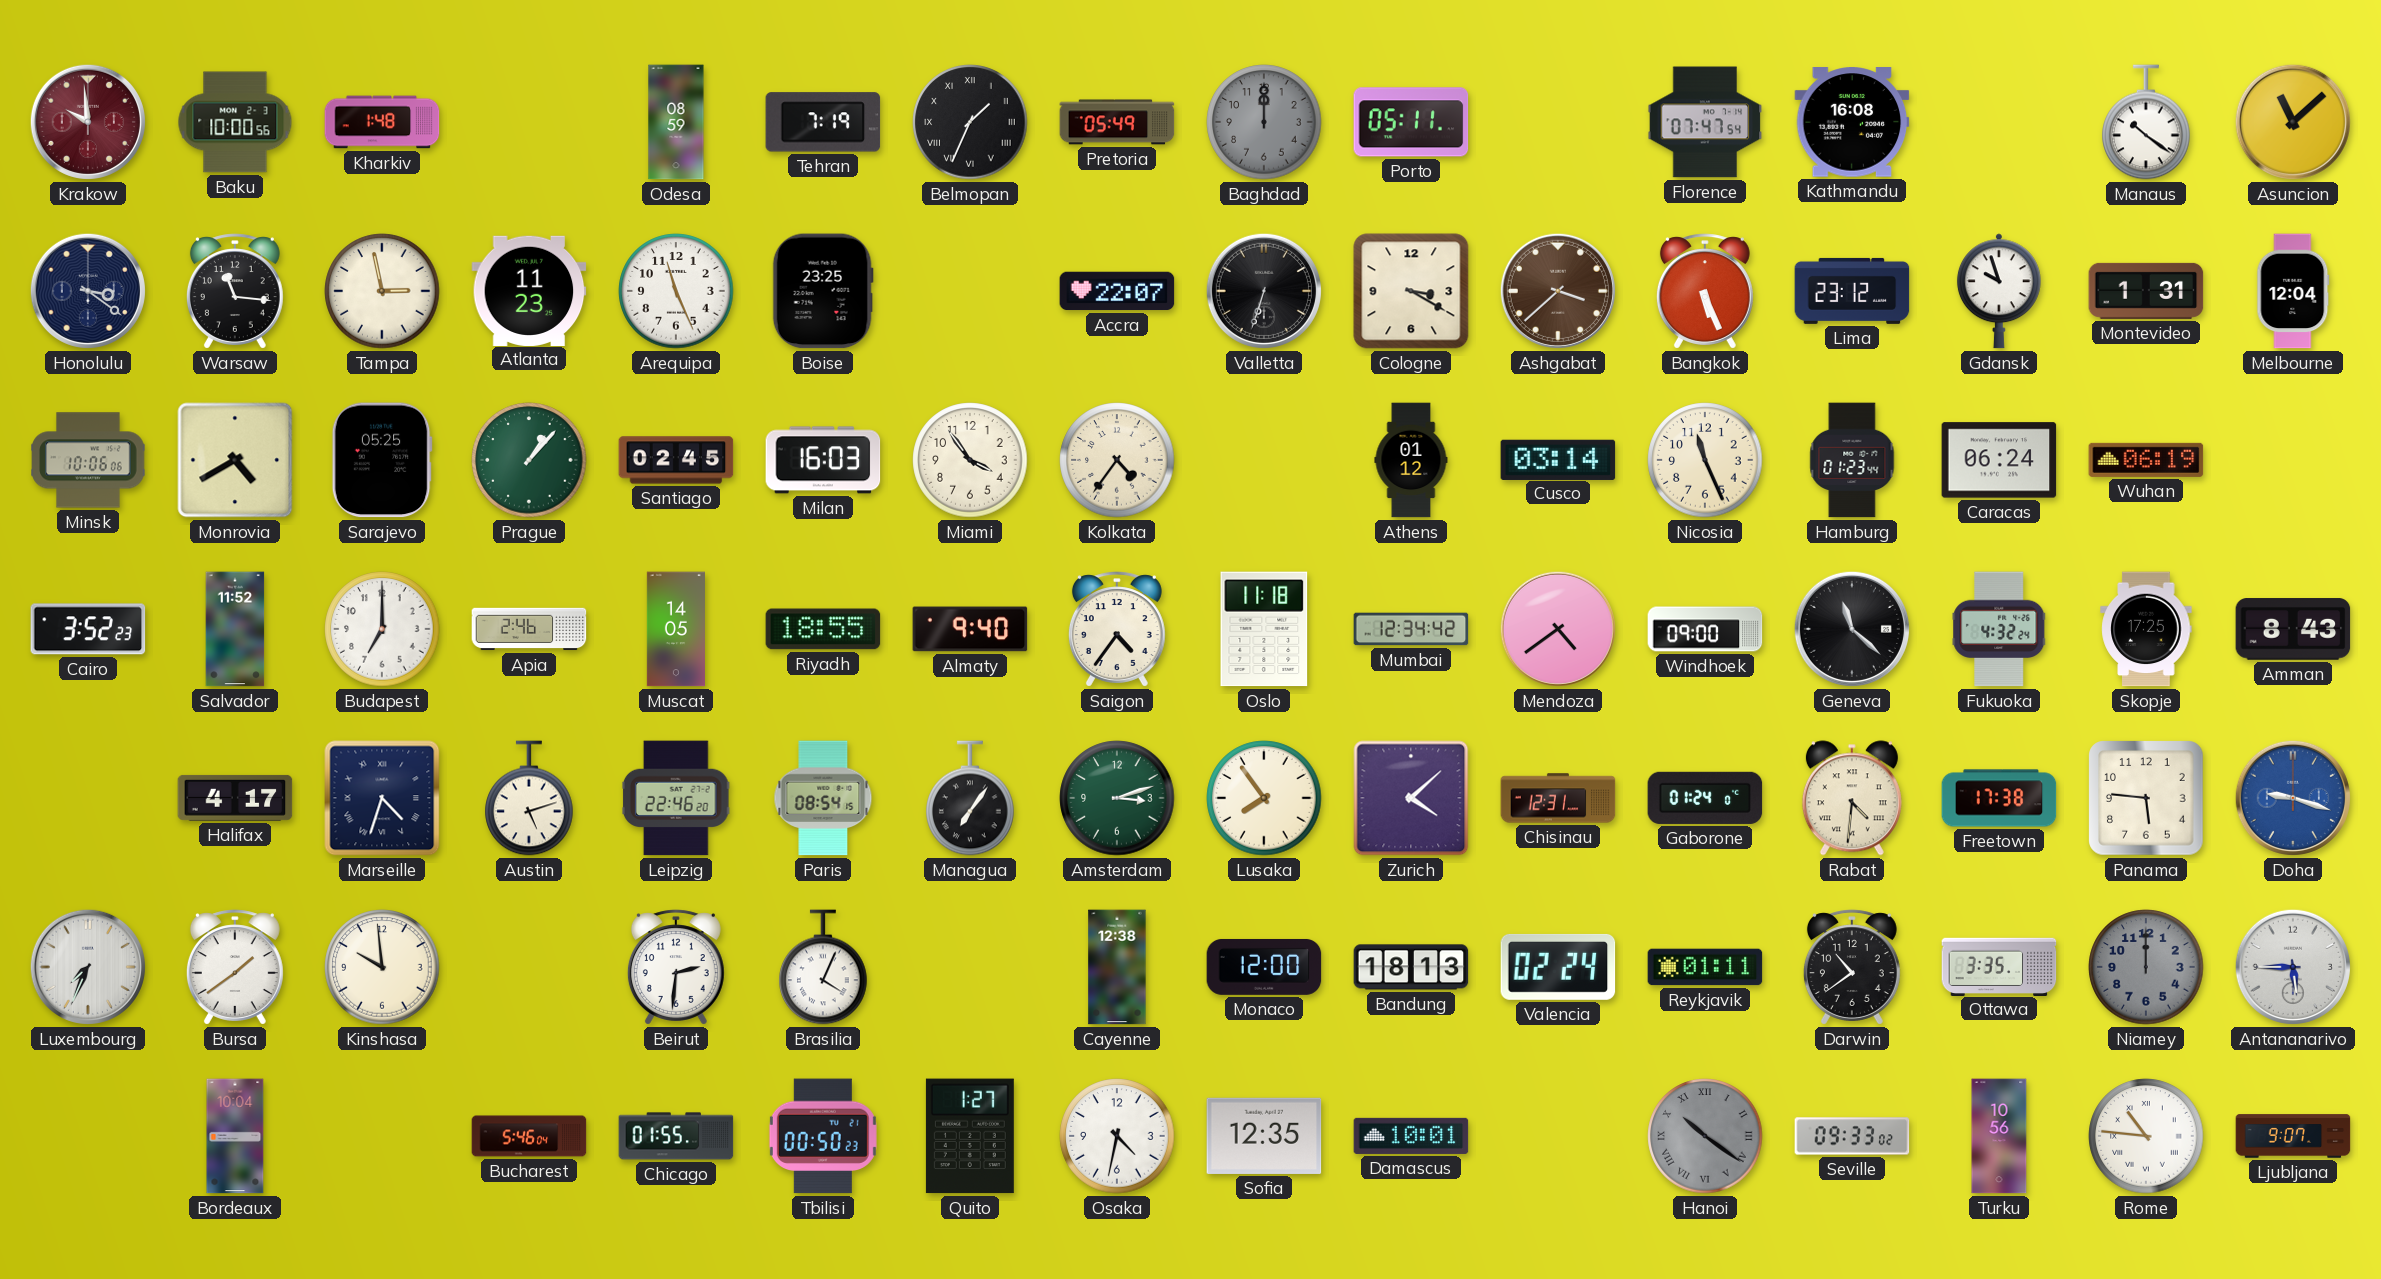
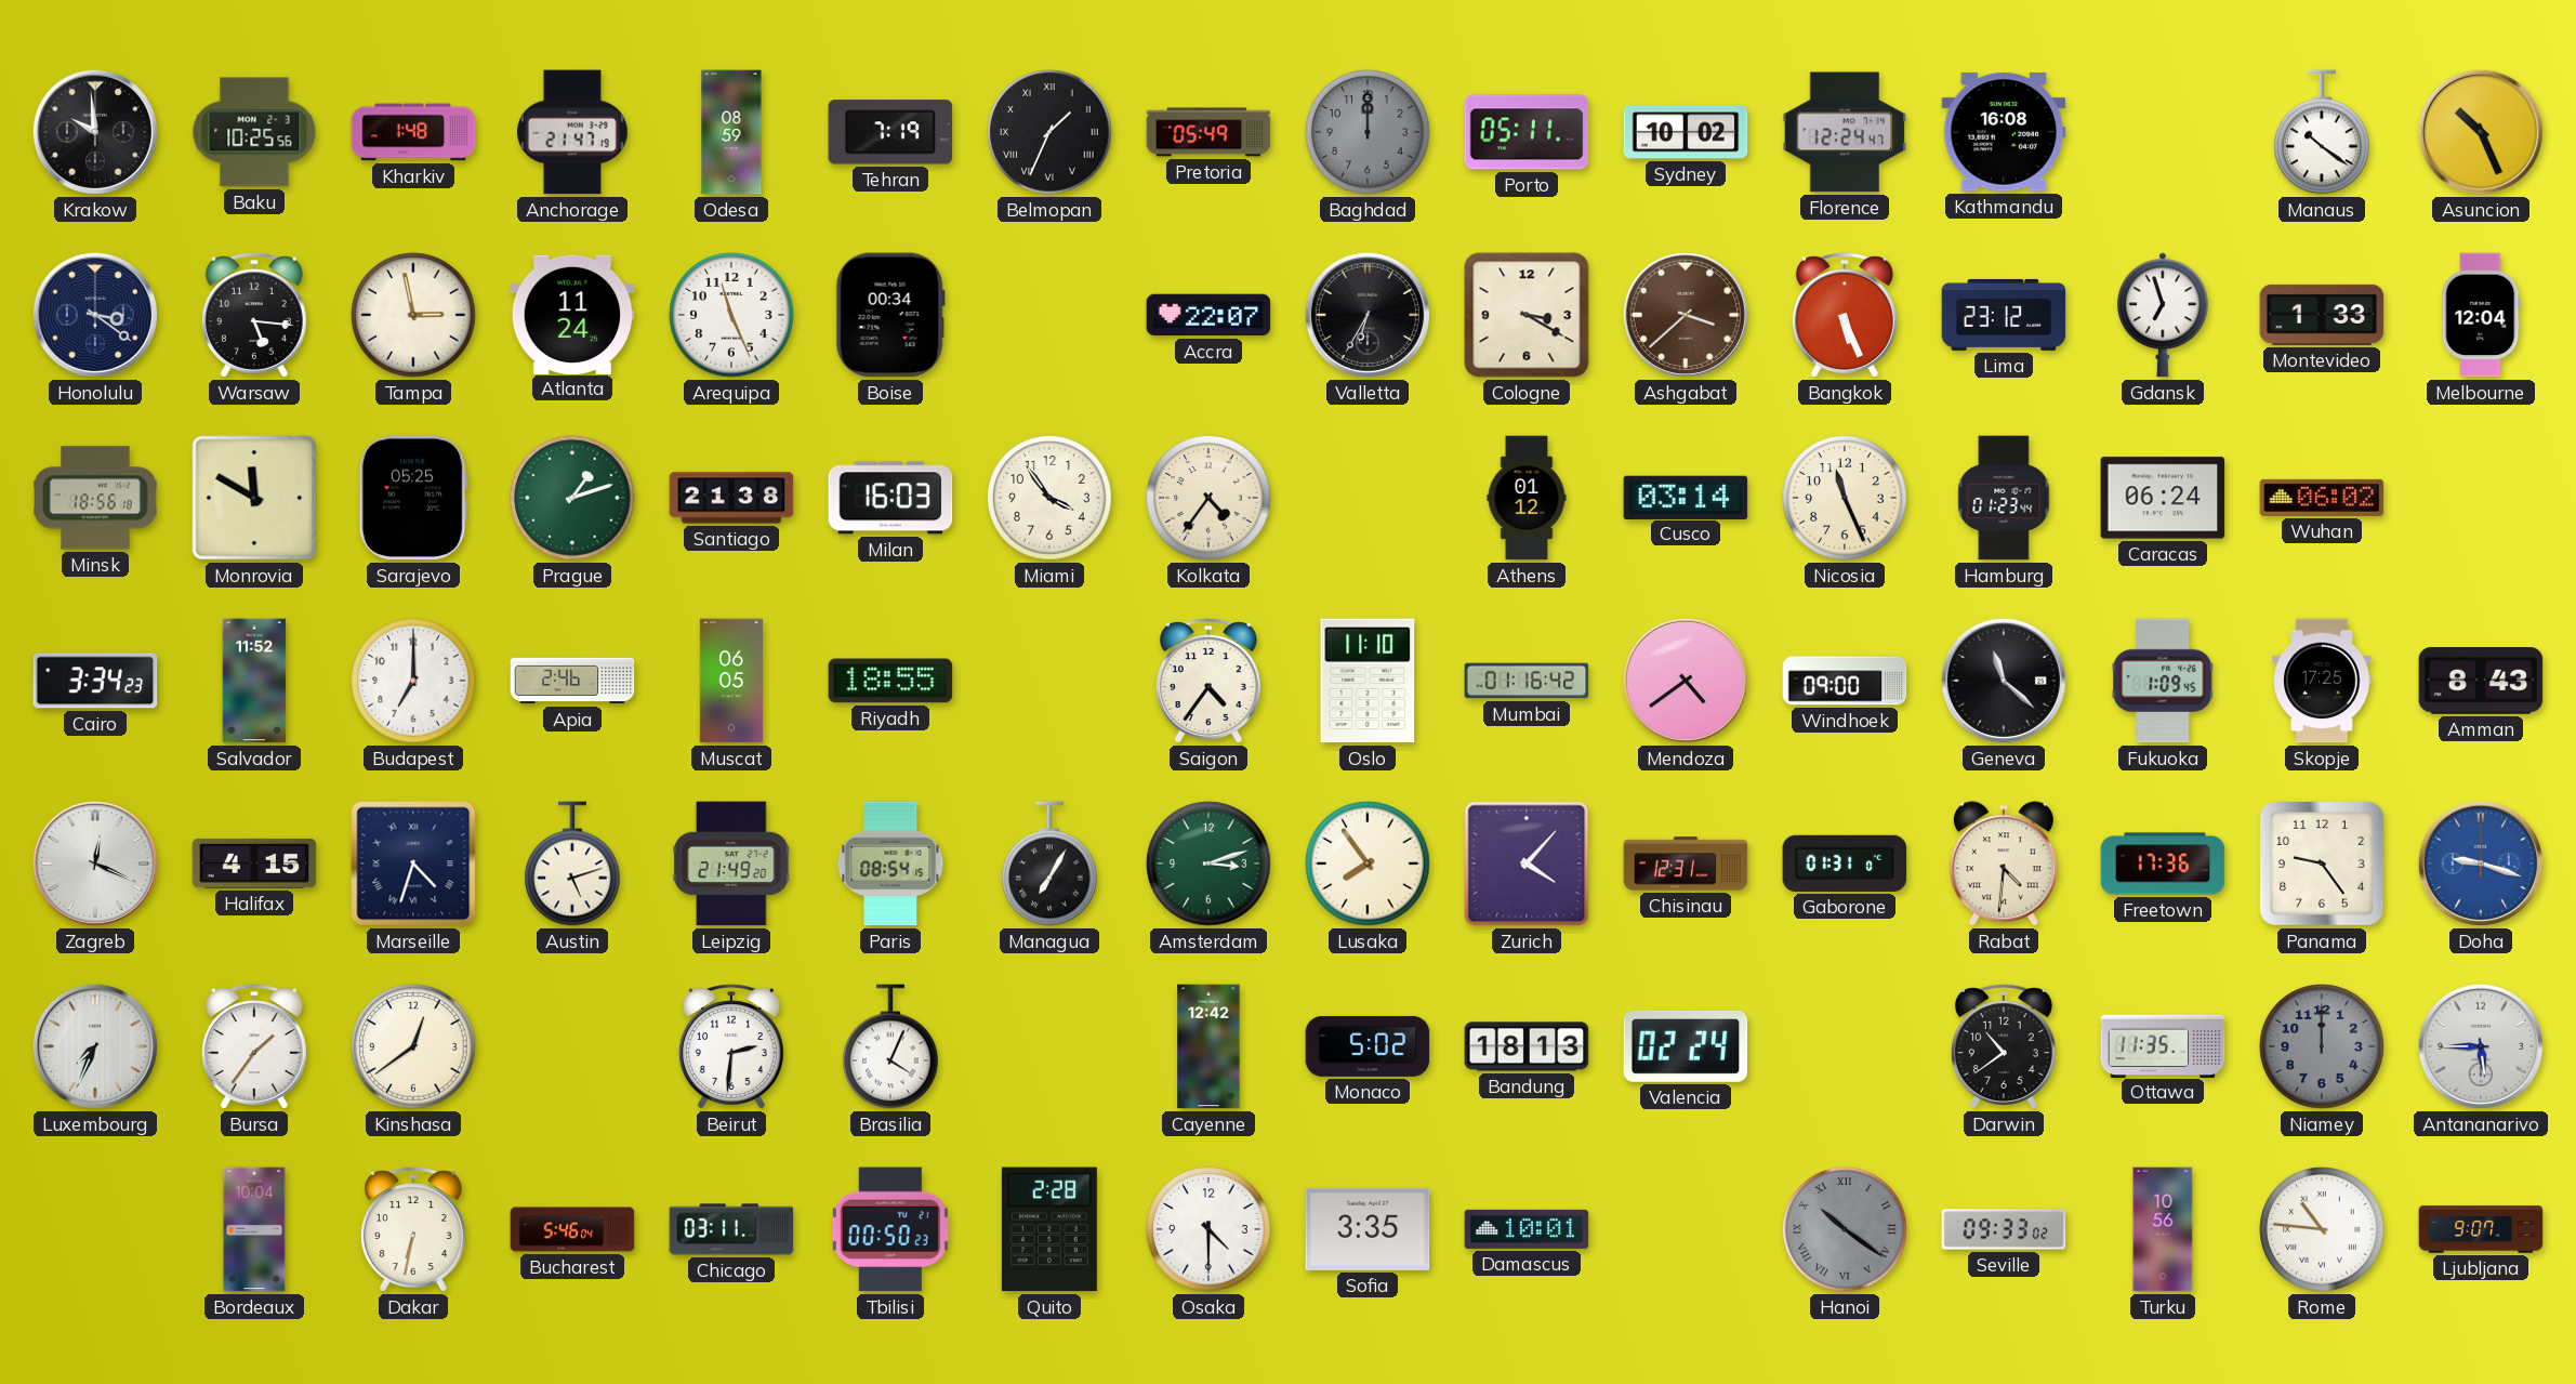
Krakow dial: burgundy -> black
Baku: 10:00 -> 10:25
Anchorage: none -> 21:47
Sydney: none -> 10:02
Florence: 07:47 -> 12:24
Asuncion: 11:08 -> 10:26
Warsaw: 11:16 -> 5:16
Atlanta: 11:23 -> 11:24
Boise: 23:25 -> 00:34
Valletta: 6:33 -> 6:35
Gdansk: 9:57 -> 6:57
Montevideo: 1:31 -> 1:33
Minsk: 10:06 -> 18:56
Monrovia: 4:40 -> 11:50
Prague: 1:07 -> 1:12
Santiago: 02:45 -> 21:38
Wuhan: 06:19 -> 06:02
Cairo: 3:52 -> 3:34
Muscat: 14:05 -> 06:05
Almaty: 9:40 -> none
Oslo: 11:18 -> 11:10
Mumbai: 12:34 -> 01:16
Fukuoka: 4:32 -> 1:09
Zagreb: none -> 12:19
Halifax: 4:17 -> 4:15
Leipzig: 22:46 -> 21:49
Managua: 7:06 -> 7:05
Zurich: 4:08 -> 4:07
Gaborone: 01:24 -> 01:31
Freetown: 17:38 -> 17:36
Panama: 5:46 -> 9:24
Bursa: 1:39 -> 1:36
Kinshasa: 9:59 -> 12:39
Cayenne: 12:38 -> 12:42
Monaco: 12:00 -> 5:02
Reykjavik: 01:11 -> none
Ottawa: 3:35 -> 11:35
Dakar: none -> 6:32
Chicago: 01:55 -> 03:11
Quito: 1:27 -> 2:28
Osaka: 4:32 -> 4:30
Sofia: 12:35 -> 3:35
